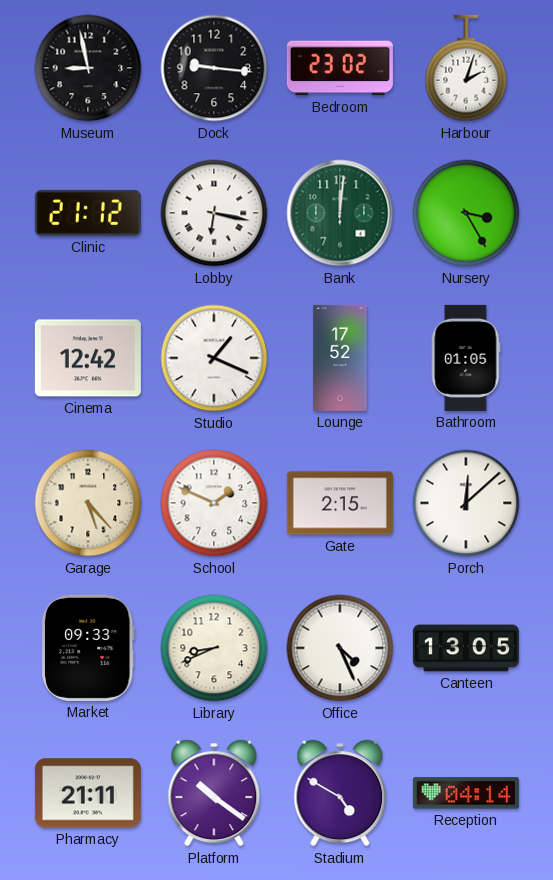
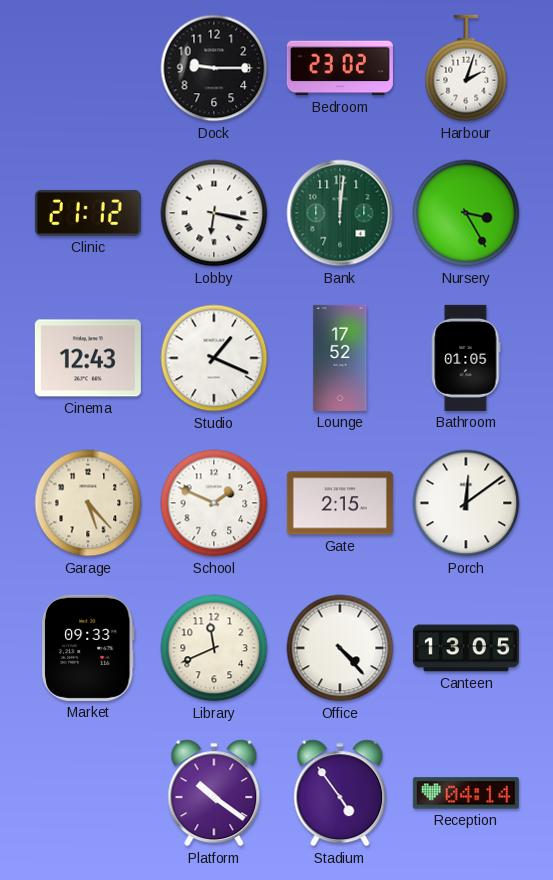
Museum: 8:58 -> none
Dock: 9:16 -> 9:15
Cinema: 12:42 -> 12:43
Porch: 12:08 -> 12:09
Library: 8:41 -> 11:41
Office: 4:26 -> 4:23
Pharmacy: 21:11 -> none
Stadium: 4:50 -> 4:54
